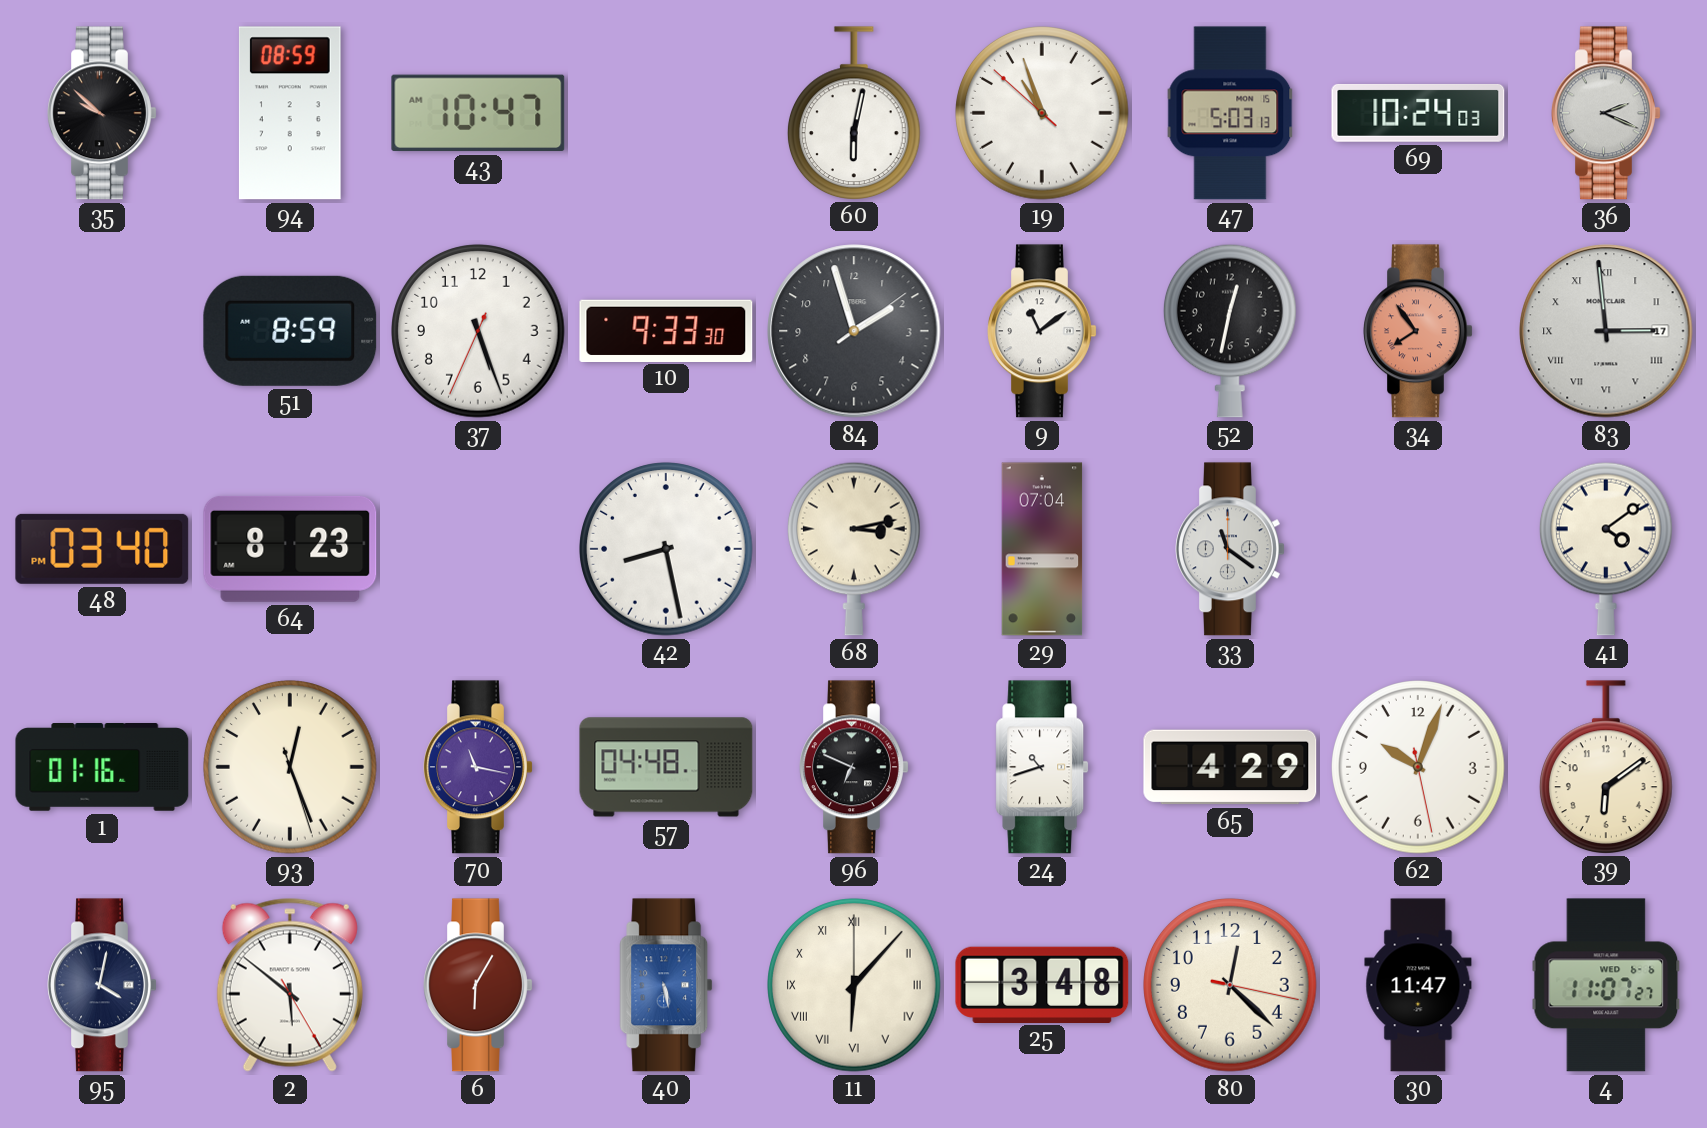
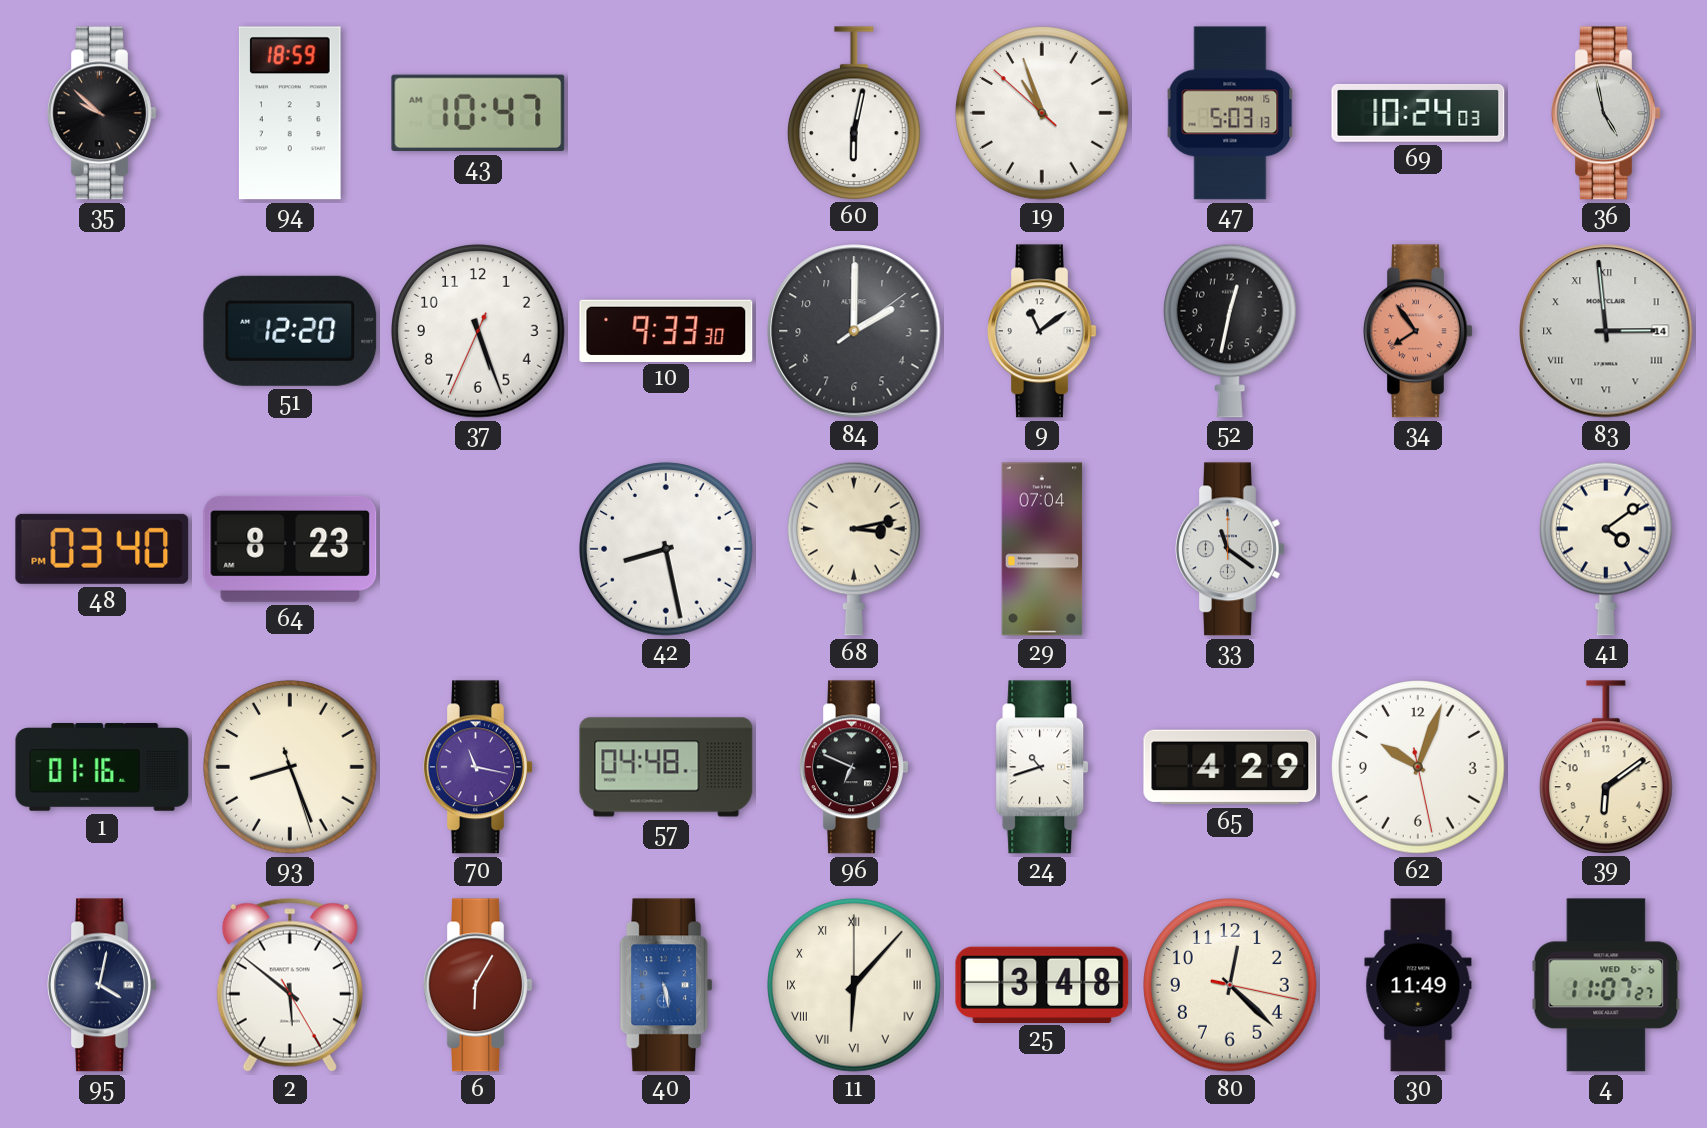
94: 08:59 -> 18:59
36: 2:19 -> 4:58
51: 8:59 -> 12:20
84: 1:57 -> 2:00
83 date: 17 -> 14
93: 12:26 -> 8:26
30: 11:47 -> 11:49
